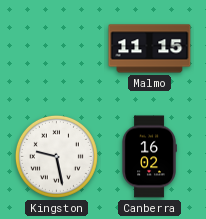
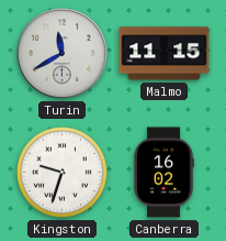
Turin: none -> 11:40
Kingston: 9:28 -> 9:33
